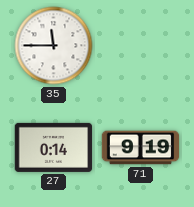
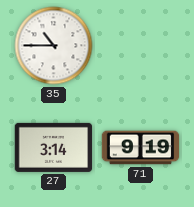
35: 11:45 -> 10:45
27: 0:14 -> 3:14
